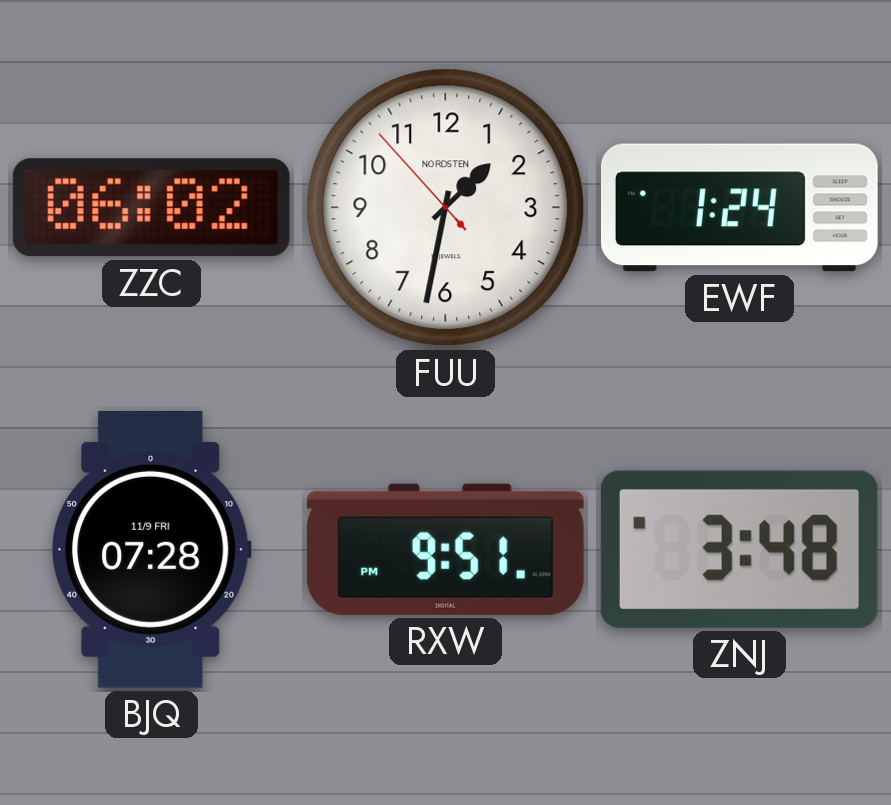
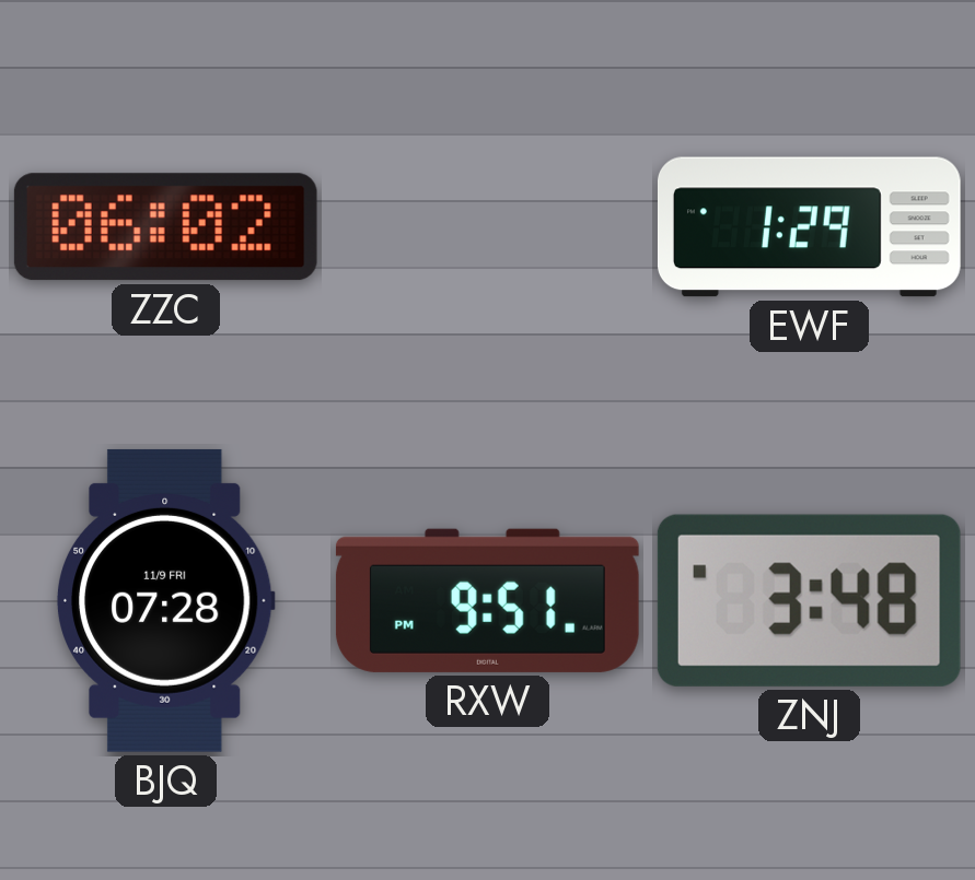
FUU: 1:31 -> none
EWF: 1:24 -> 1:29
